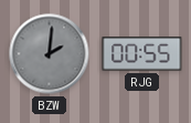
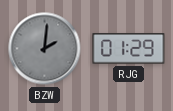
RJG: 00:55 -> 01:29
